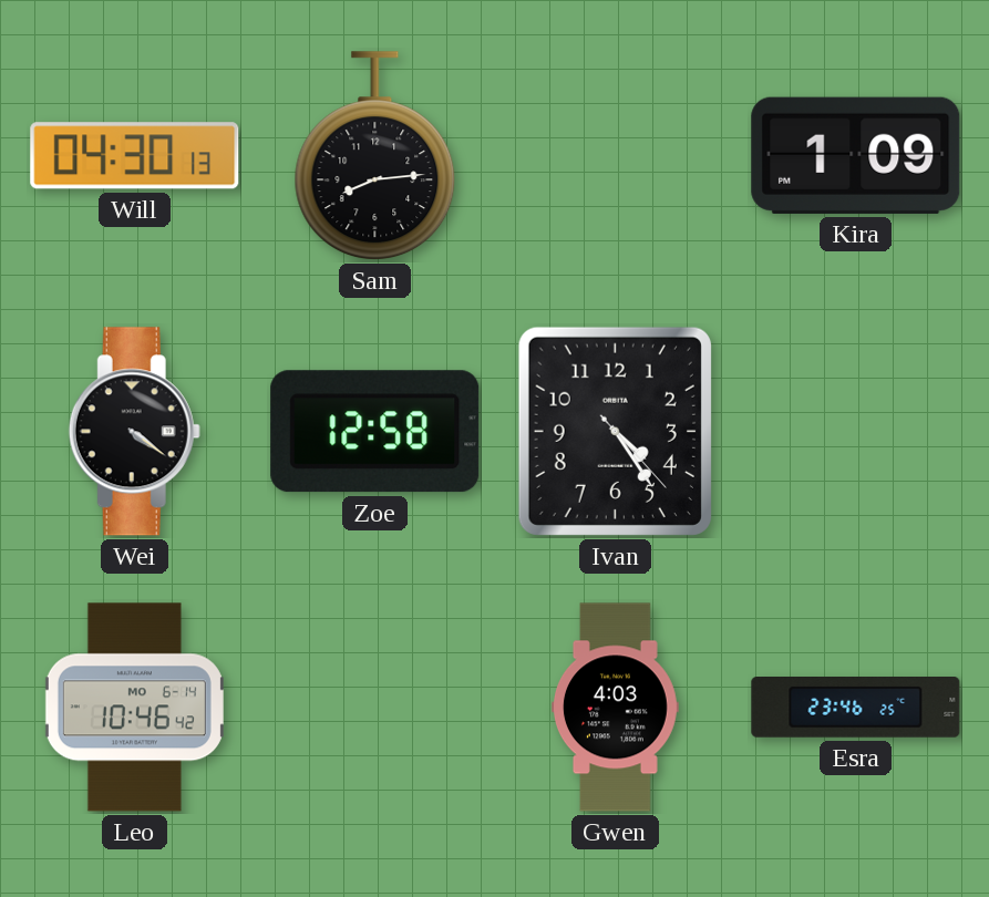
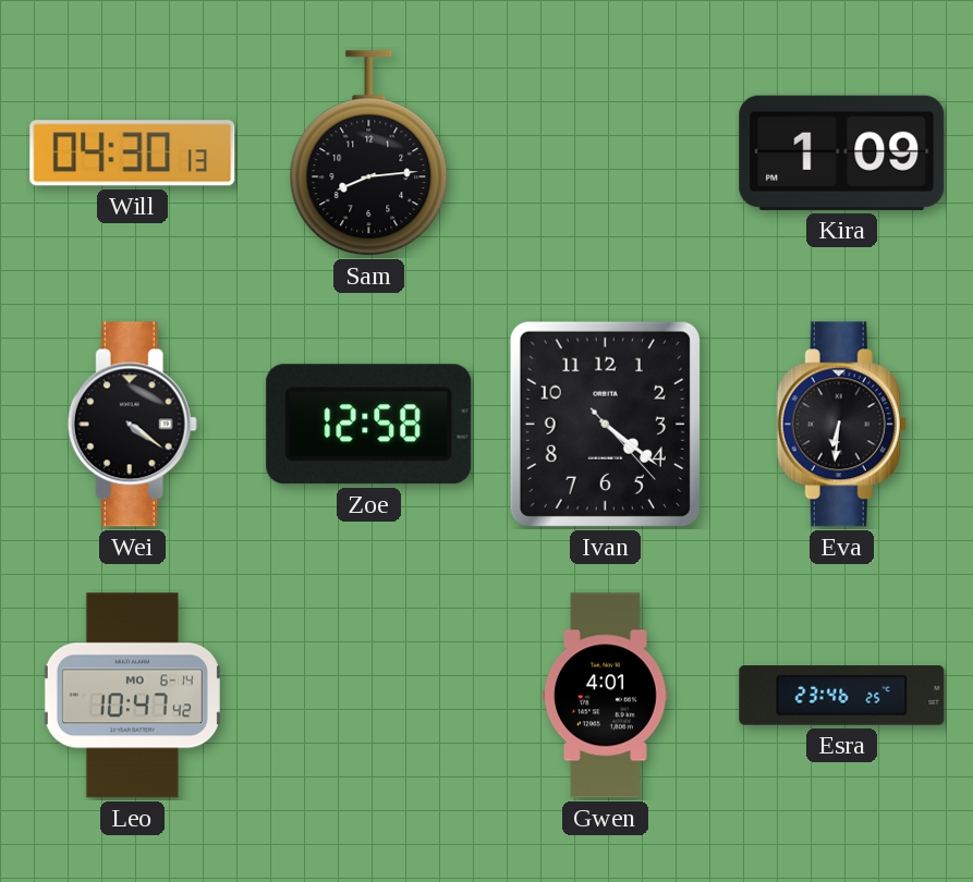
Ivan: 4:24 -> 4:21
Eva: none -> 6:31
Leo: 10:46 -> 10:47
Gwen: 4:03 -> 4:01
